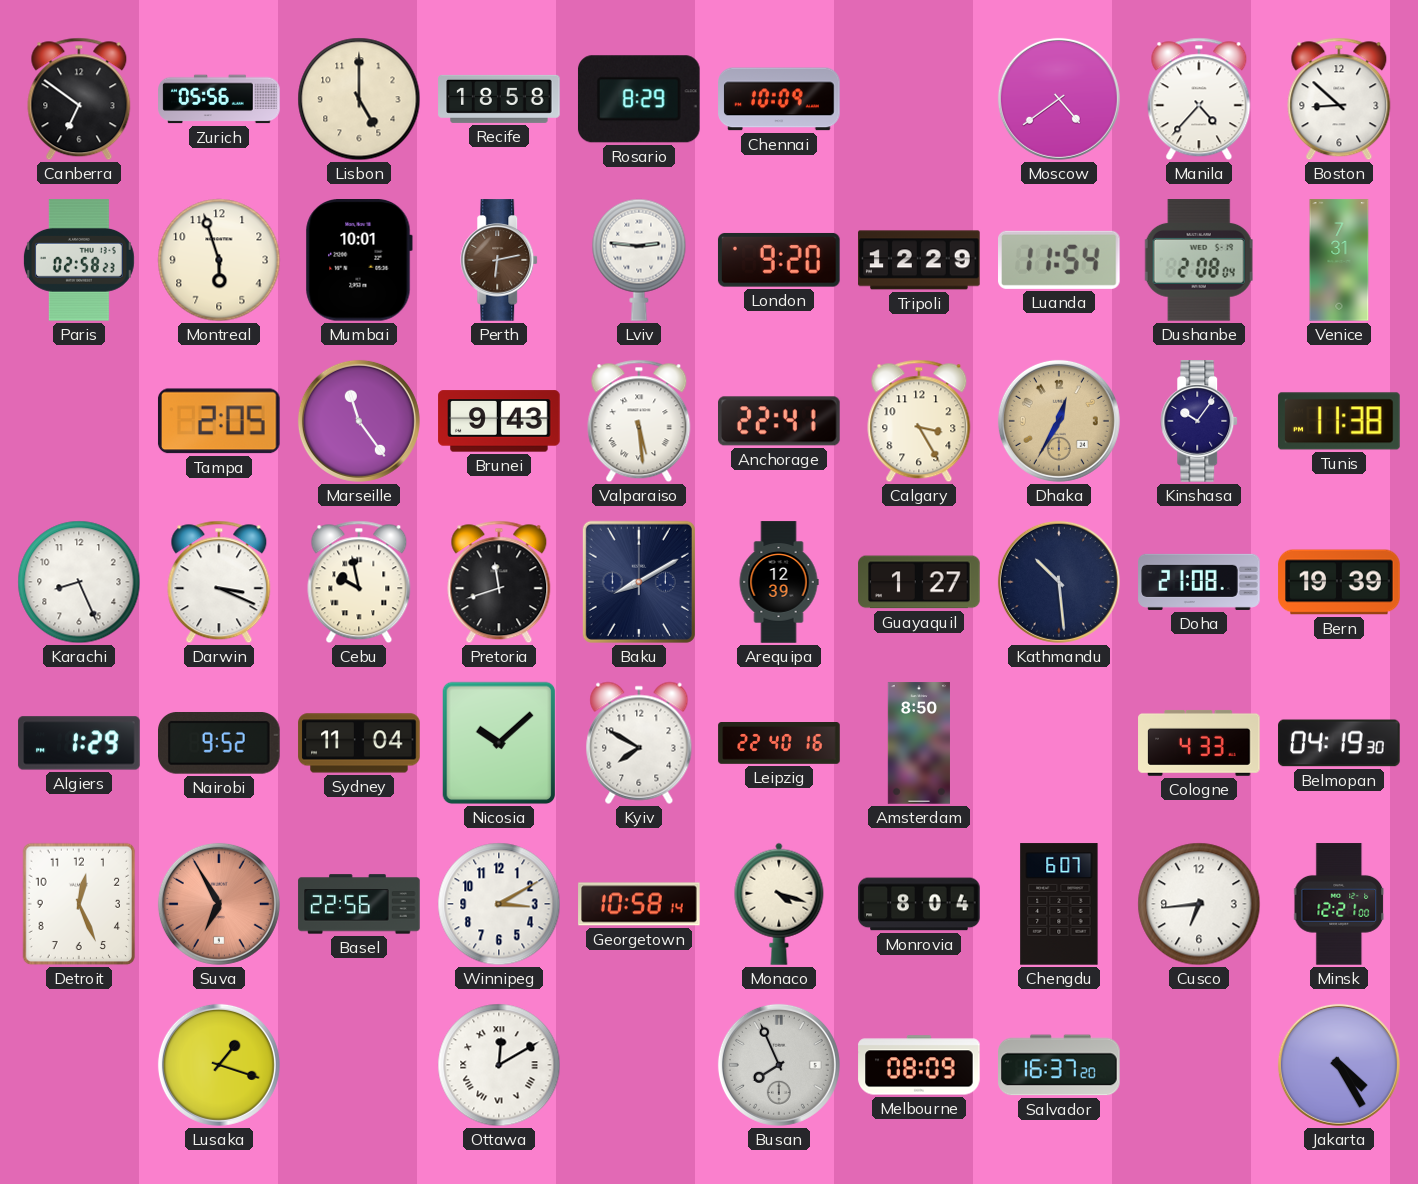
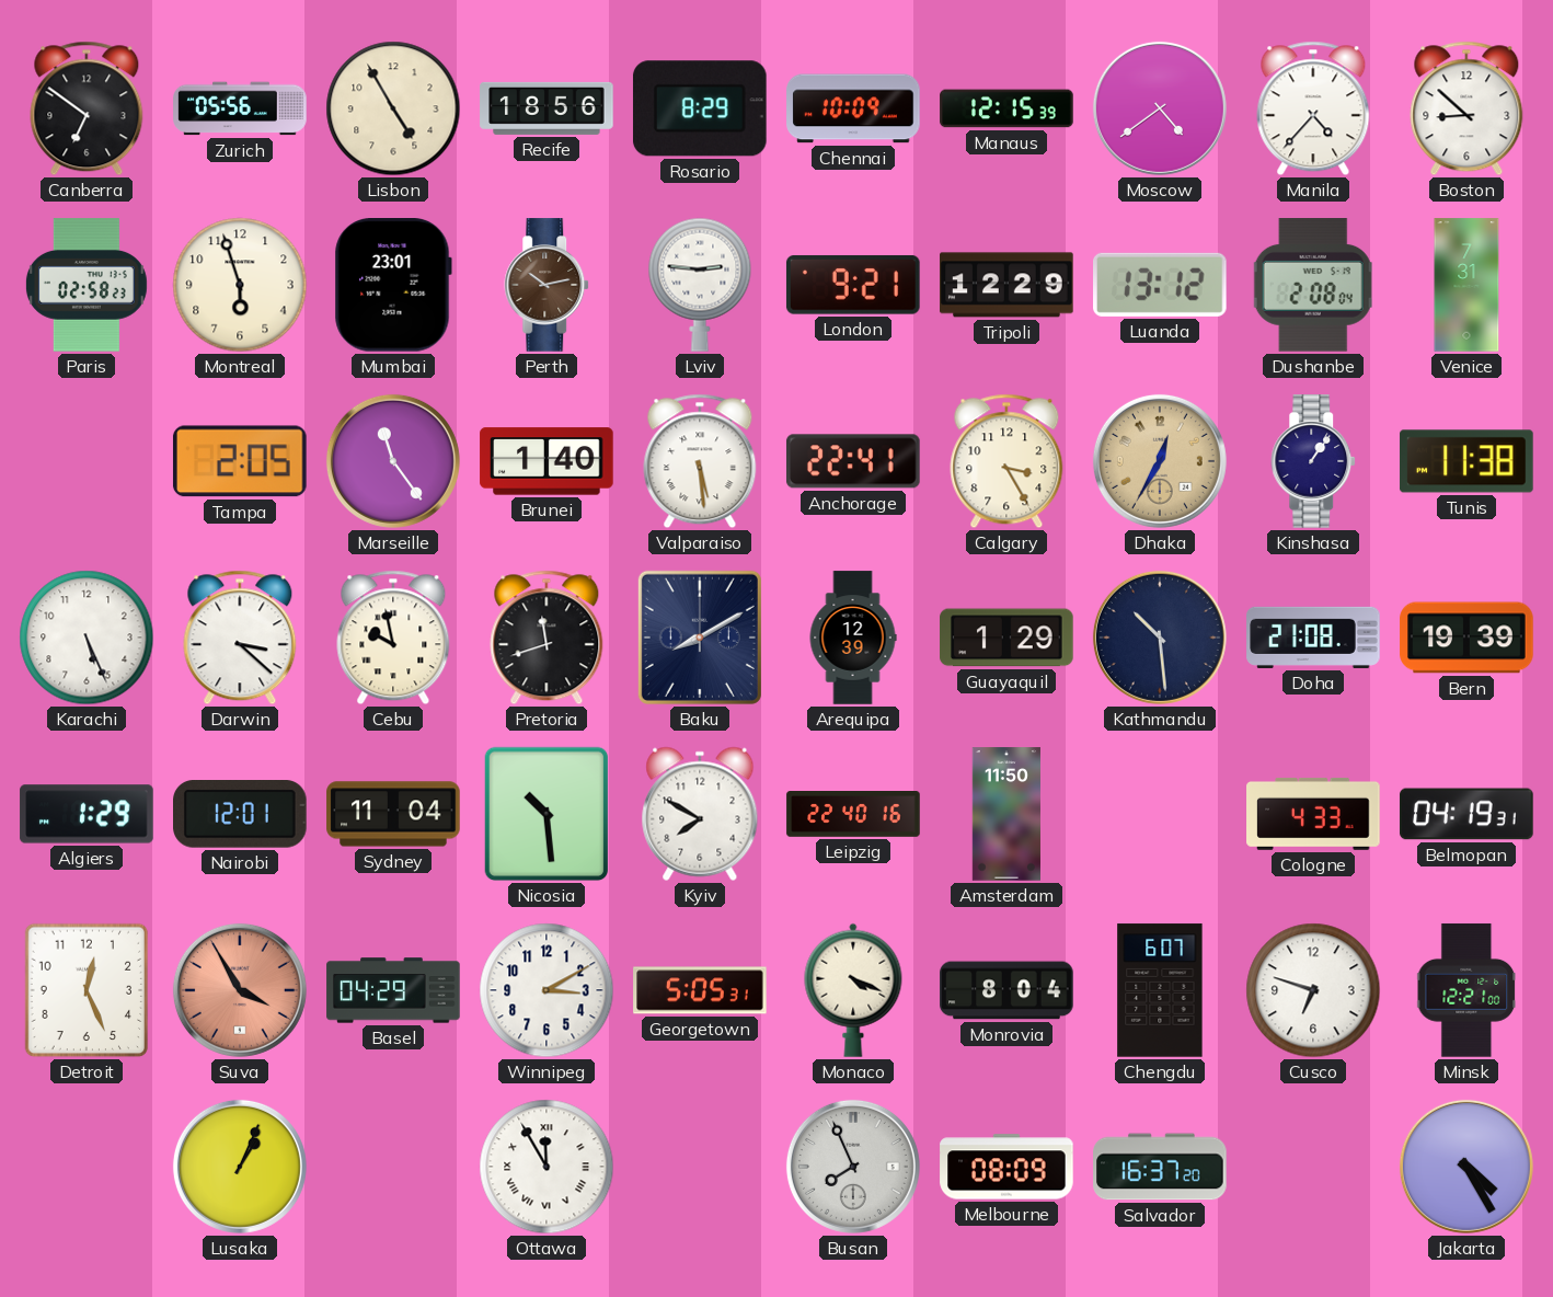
Lisbon: 5:00 -> 4:55
Recife: 18:58 -> 18:56
Manaus: none -> 12:15
Mumbai: 10:01 -> 23:01
Perth: 6:13 -> 10:13
London: 9:20 -> 9:21
Luanda: 11:54 -> 13:12
Brunei: 9:43 -> 1:40
Kinshasa: 10:06 -> 1:06
Karachi: 8:26 -> 5:26
Darwin: 3:19 -> 3:22
Guayaquil: 1:27 -> 1:29
Nairobi: 9:52 -> 12:01
Nicosia: 10:08 -> 10:29
Amsterdam: 8:50 -> 11:50
Belmopan: 04:19:30 -> 04:19:31
Suva: 6:55 -> 3:55
Basel: 22:56 -> 04:29
Georgetown: 10:58 -> 5:05
Monaco: 4:18 -> 4:19
Cusco: 6:44 -> 6:48
Lusaka: 1:18 -> 1:04
Ottawa: 12:10 -> 11:55
